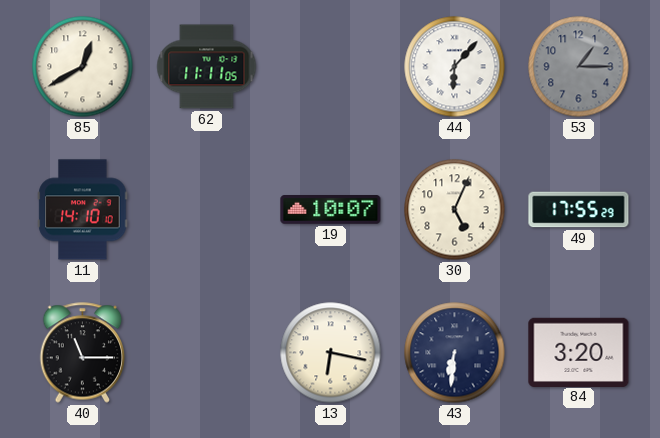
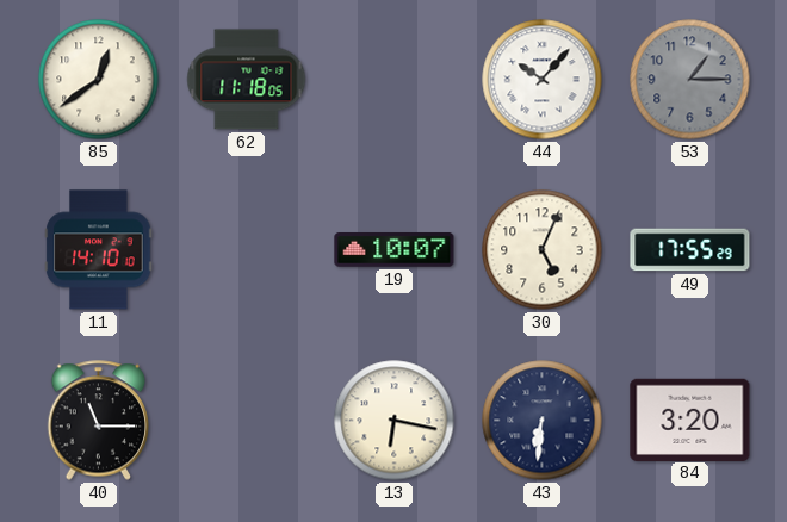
85: 12:40 -> 12:39
62: 11:11 -> 11:18
44: 6:07 -> 10:07
